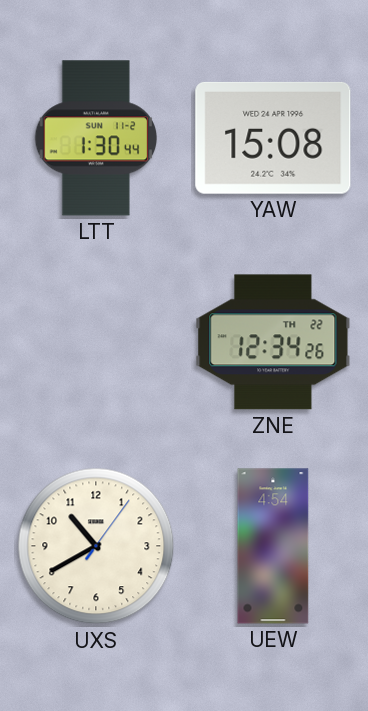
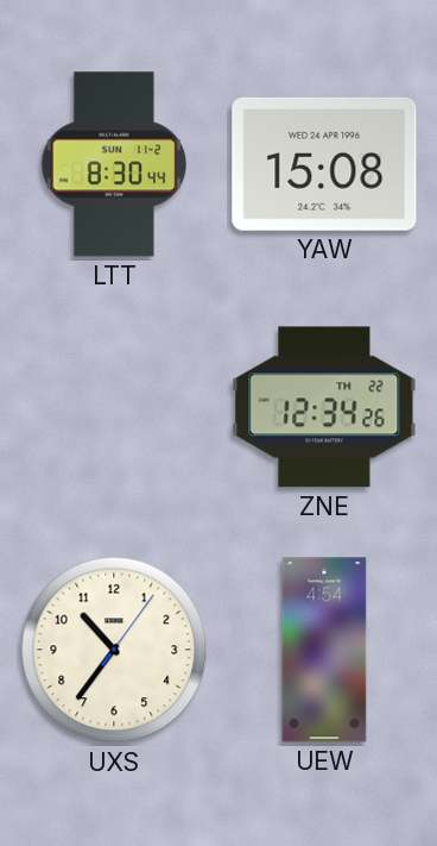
LTT: 1:30 -> 8:30
UXS: 10:40 -> 10:36
